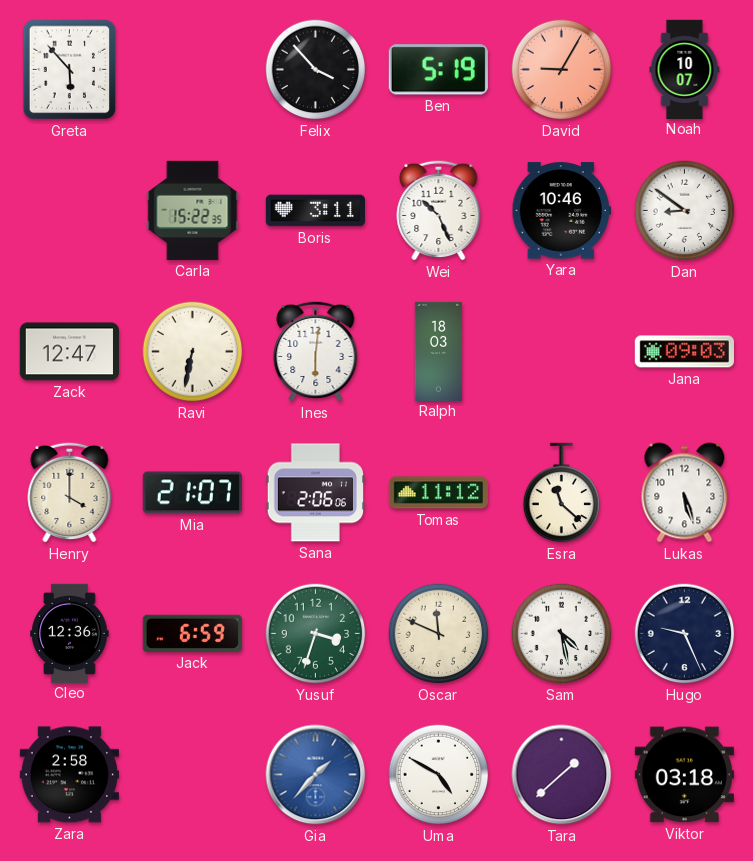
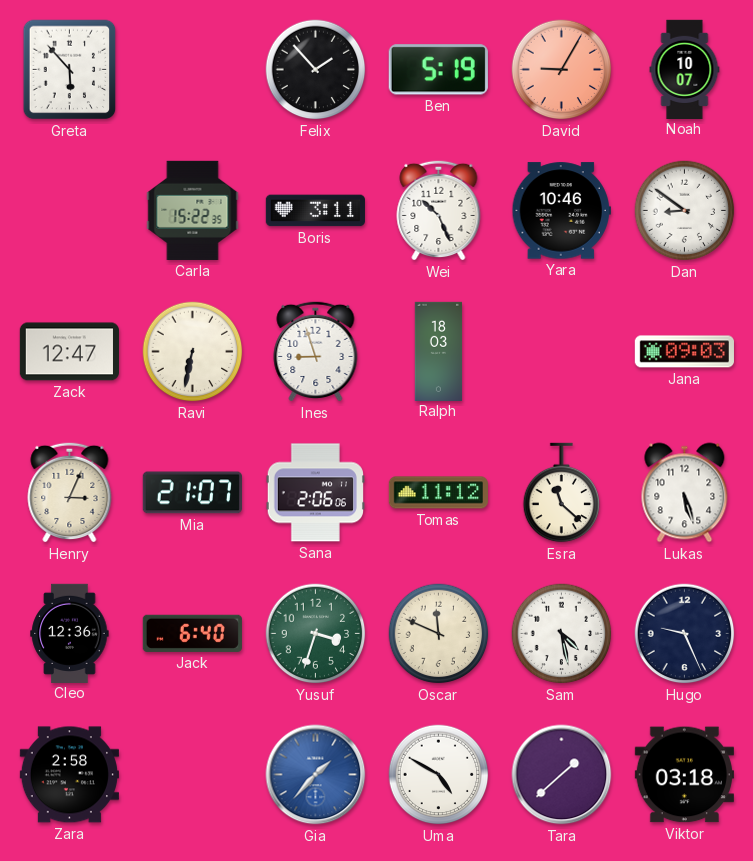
Felix: 3:53 -> 1:53
Ines: 6:01 -> 8:57
Henry: 4:00 -> 3:04
Jack: 6:59 -> 6:40
